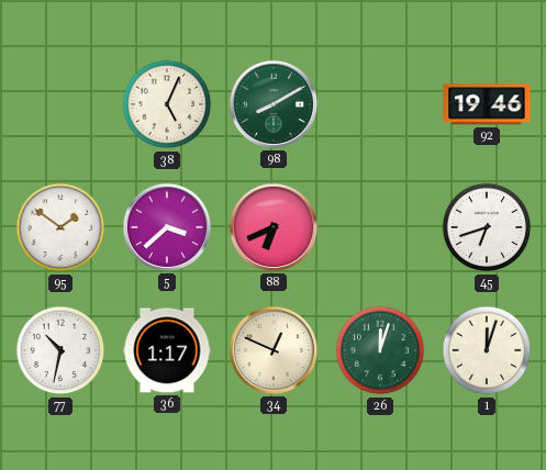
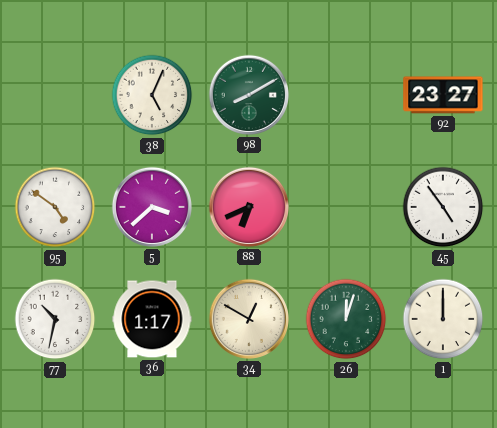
92: 19:46 -> 23:27
95: 1:51 -> 4:51
45: 6:42 -> 4:54
34: 12:49 -> 12:50
1: 12:03 -> 12:00
